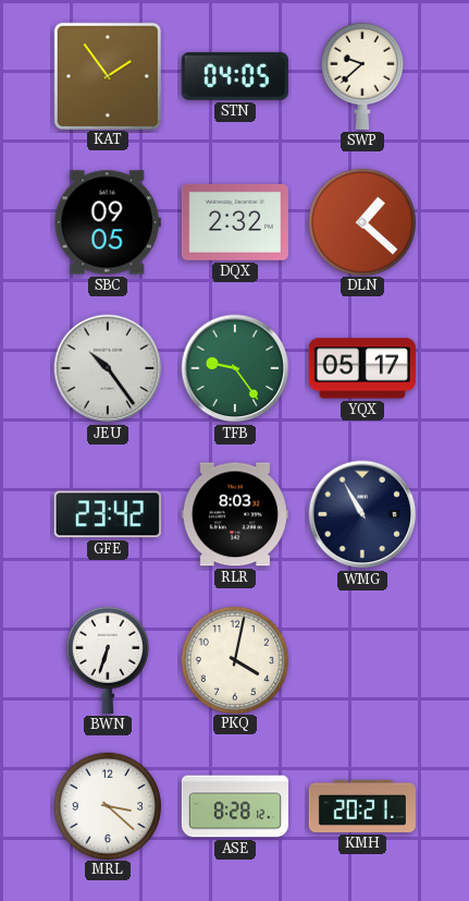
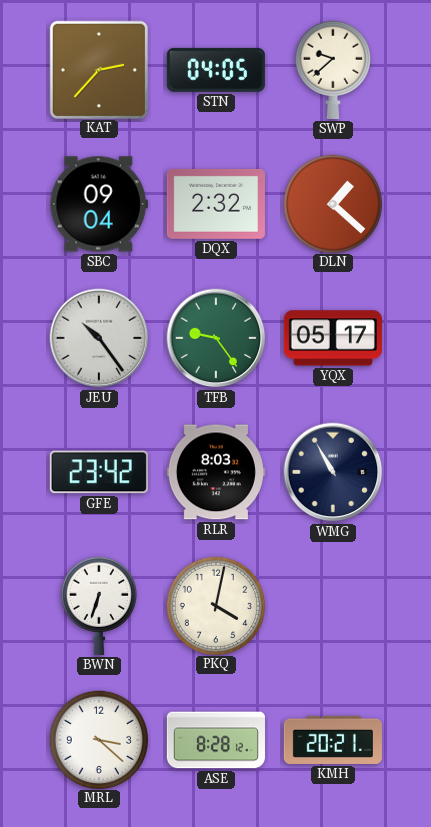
KAT: 1:54 -> 2:37
SBC: 09:05 -> 09:04
